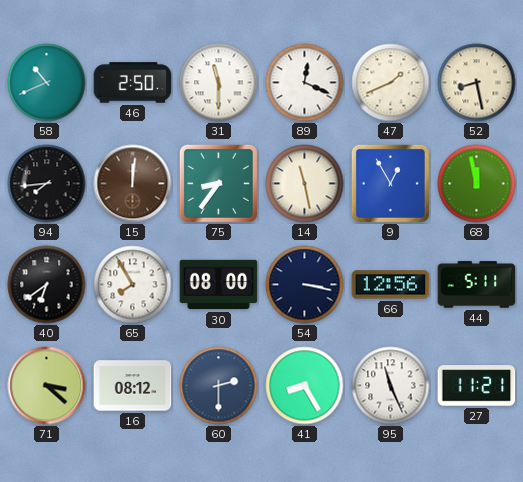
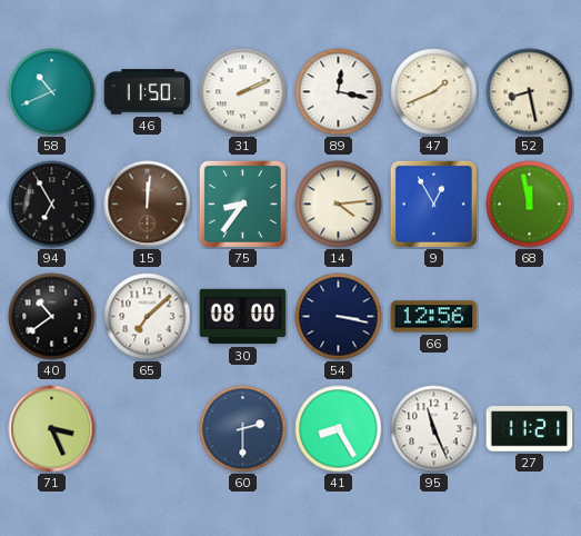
46: 2:50 -> 11:50
31: 11:30 -> 2:11
89: 12:19 -> 12:17
94: 7:44 -> 6:55
14: 11:28 -> 4:14
40: 6:39 -> 10:39
65: 7:55 -> 7:08
44: 5:11 -> none
71: 3:22 -> 3:26
16: 08:12 -> none
